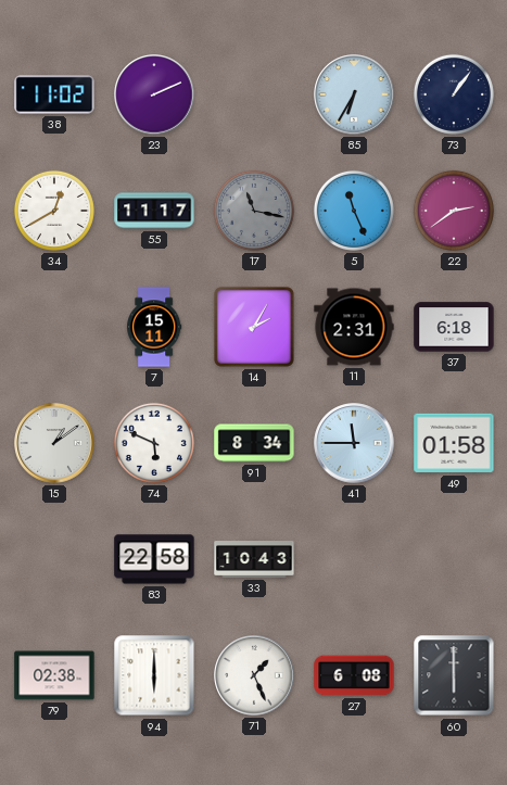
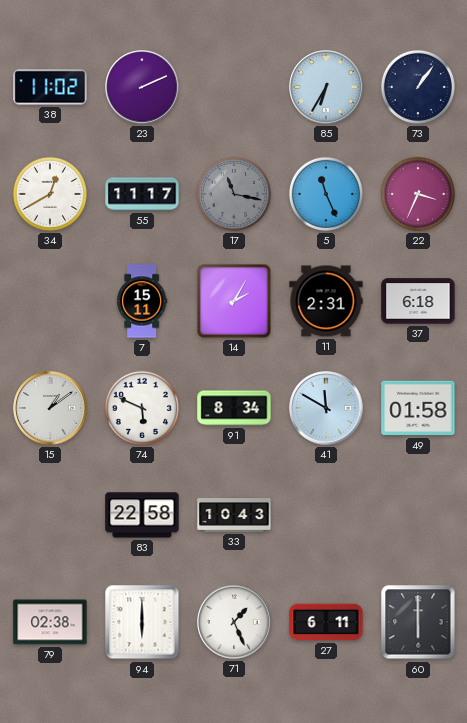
22: 2:39 -> 3:34
41: 11:45 -> 11:50
27: 6:08 -> 6:11
